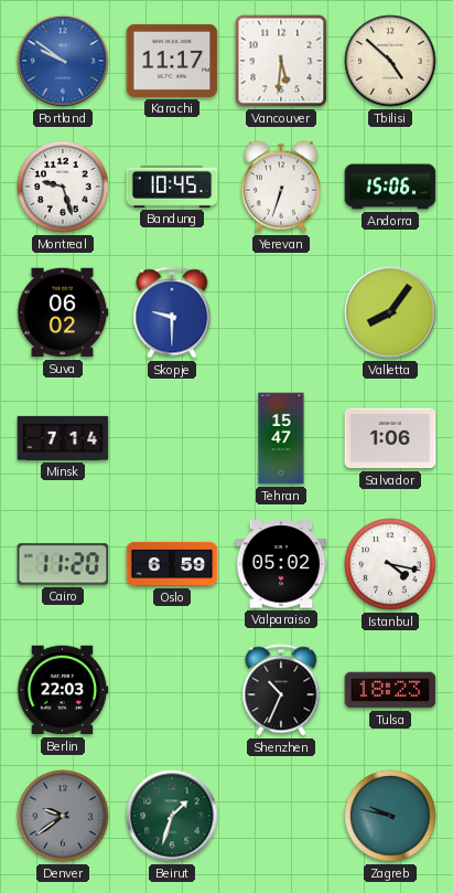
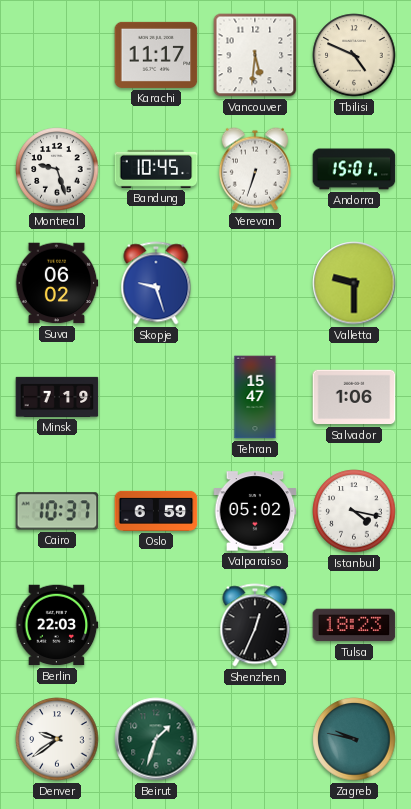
Portland: 9:51 -> none
Tbilisi: 4:52 -> 4:49
Andorra: 15:06 -> 15:01
Skopje: 9:30 -> 9:27
Valletta: 8:06 -> 9:30
Minsk: 7:14 -> 7:19
Cairo: 11:20 -> 10:37
Shenzhen: 10:34 -> 12:34
Denver dial: grey -> white
